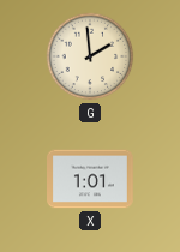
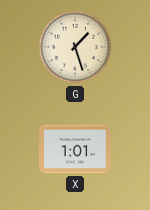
G: 1:59 -> 1:27
